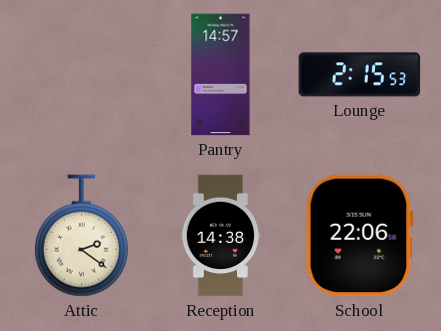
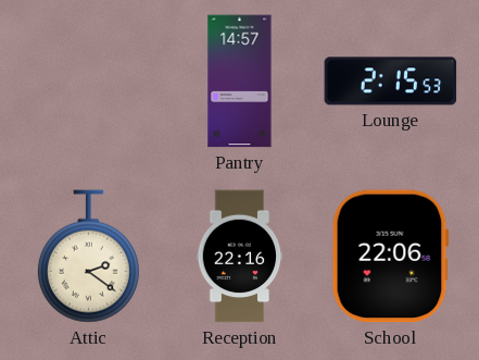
Reception: 14:38 -> 22:16
